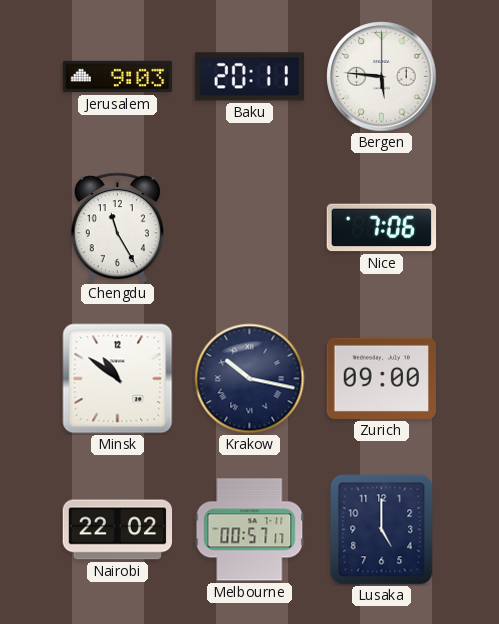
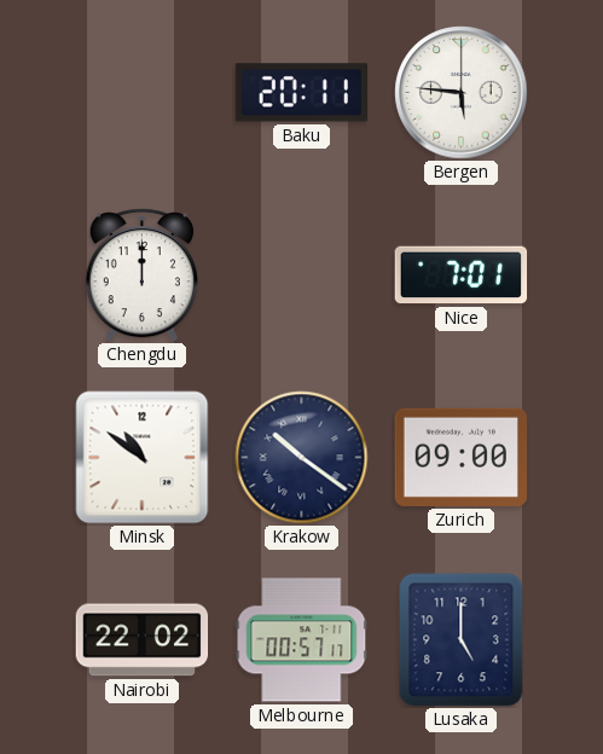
Jerusalem: 9:03 -> none
Chengdu: 11:25 -> 12:00
Nice: 7:06 -> 7:01
Krakow: 10:17 -> 10:21
